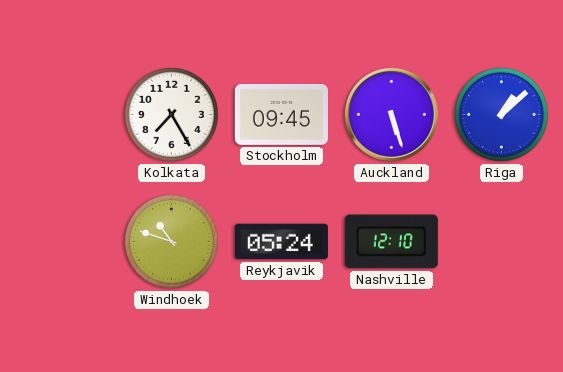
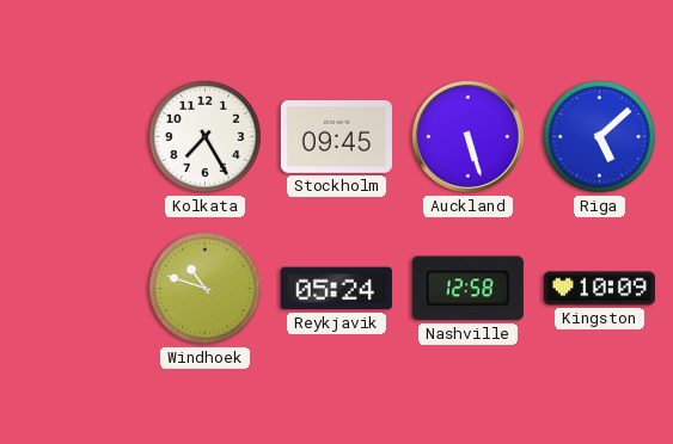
Riga: 1:08 -> 5:08
Nashville: 12:10 -> 12:58
Kingston: none -> 10:09
